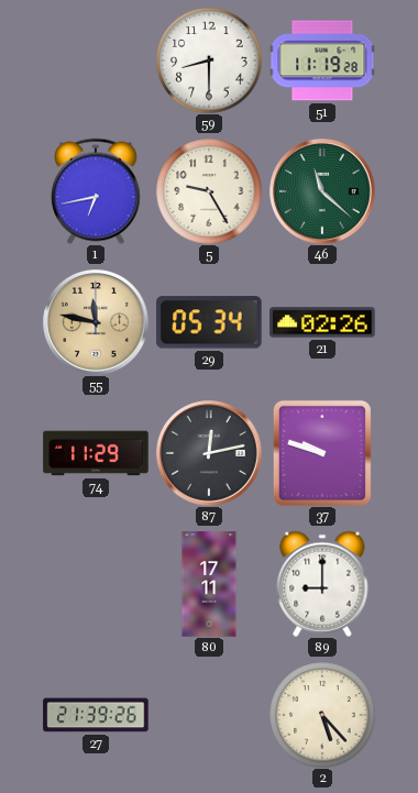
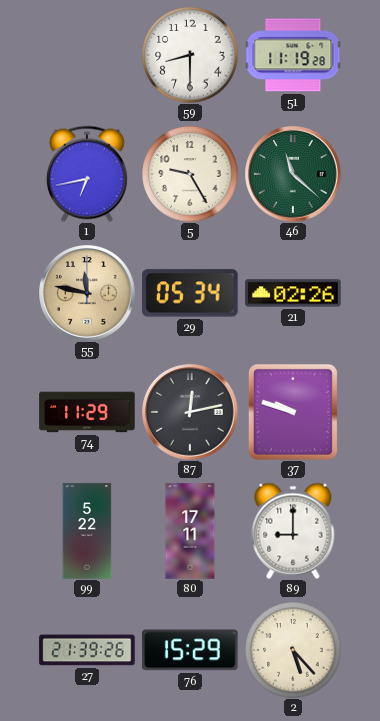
99: none -> 5:22
76: none -> 15:29
